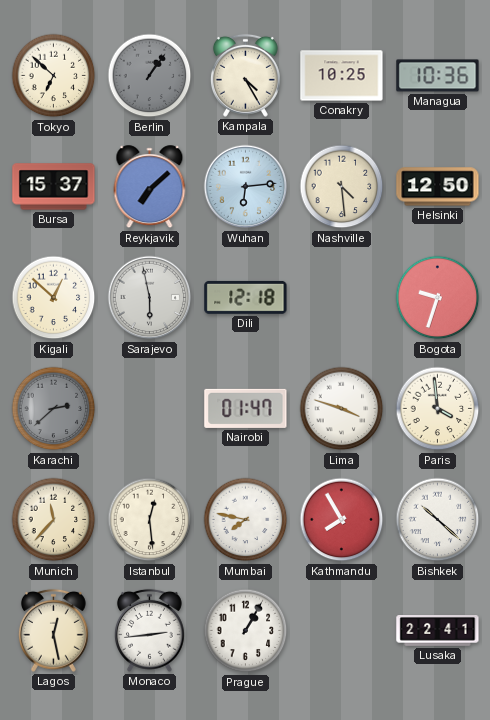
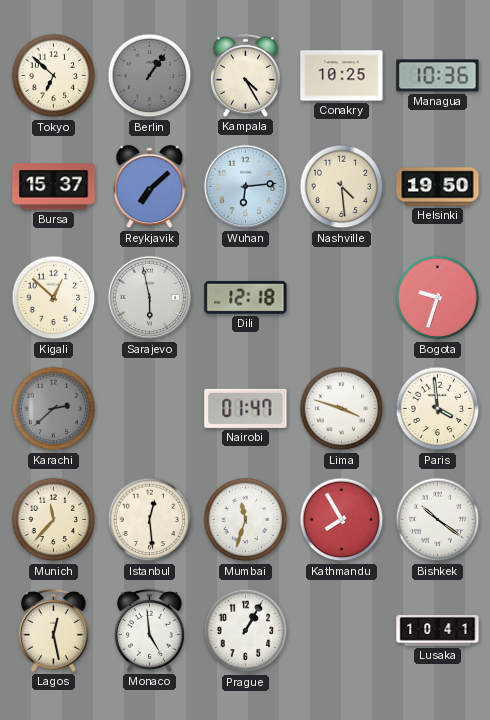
Helsinki: 12:50 -> 19:50
Mumbai: 7:47 -> 11:33
Bishkek: 10:22 -> 10:21
Monaco: 2:44 -> 4:59
Lusaka: 22:41 -> 10:41
